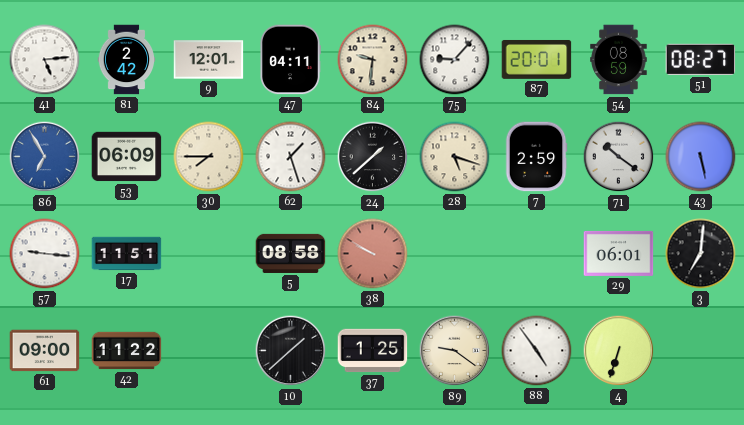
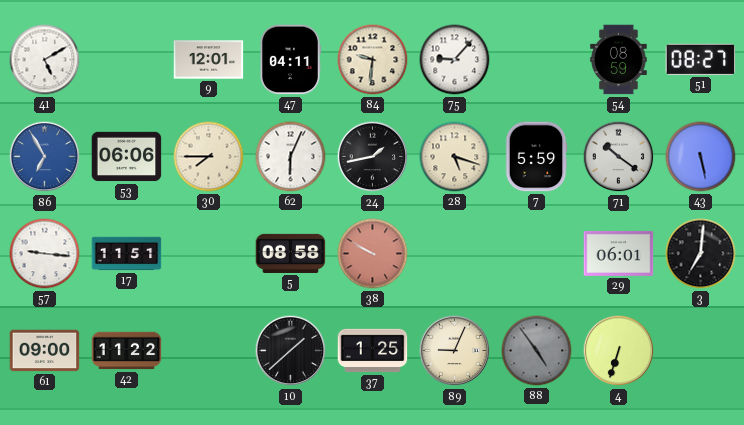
41: 5:14 -> 5:10
81: 2:42 -> none
87: 20:01 -> none
53: 06:09 -> 06:06
62: 1:27 -> 6:04
24: 1:38 -> 1:43
7: 2:59 -> 5:59
89: 9:21 -> 9:04
88 dial: white -> grey
